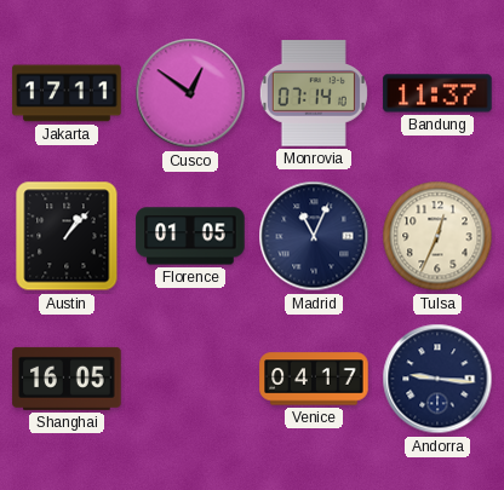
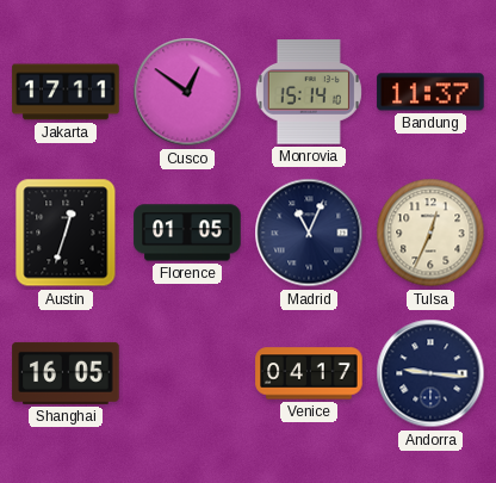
Monrovia: 07:14 -> 15:14
Austin: 1:07 -> 12:33
